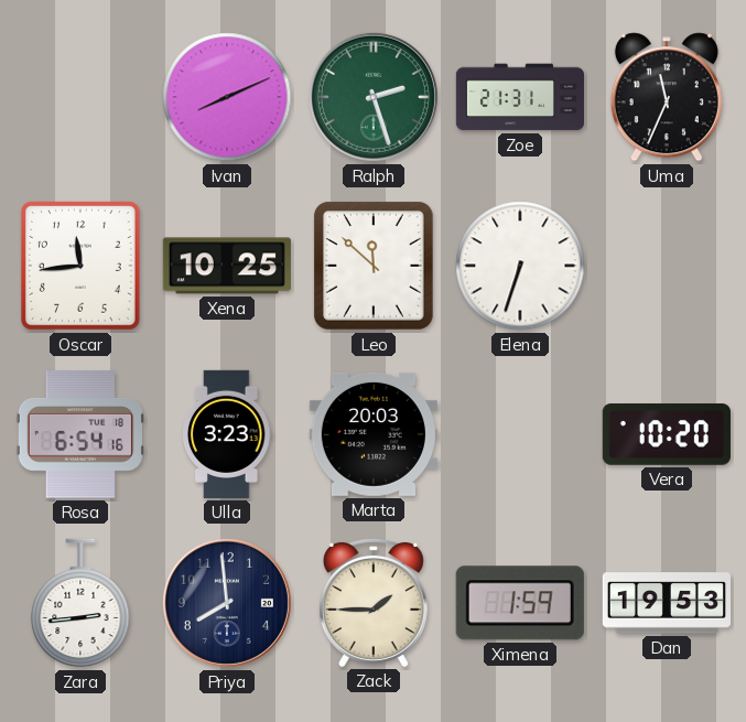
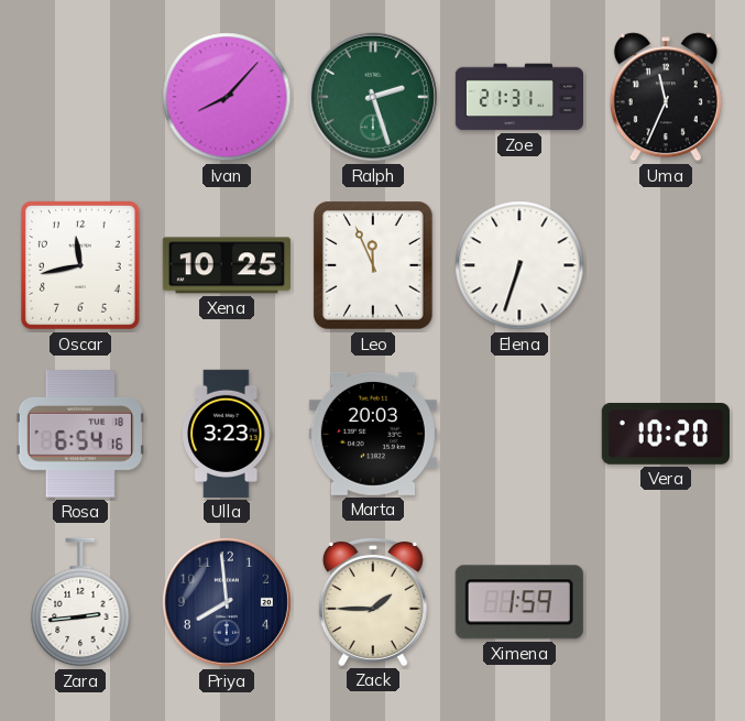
Ivan: 8:11 -> 8:07
Oscar: 11:44 -> 11:43
Leo: 11:52 -> 11:56
Dan: 19:53 -> none
